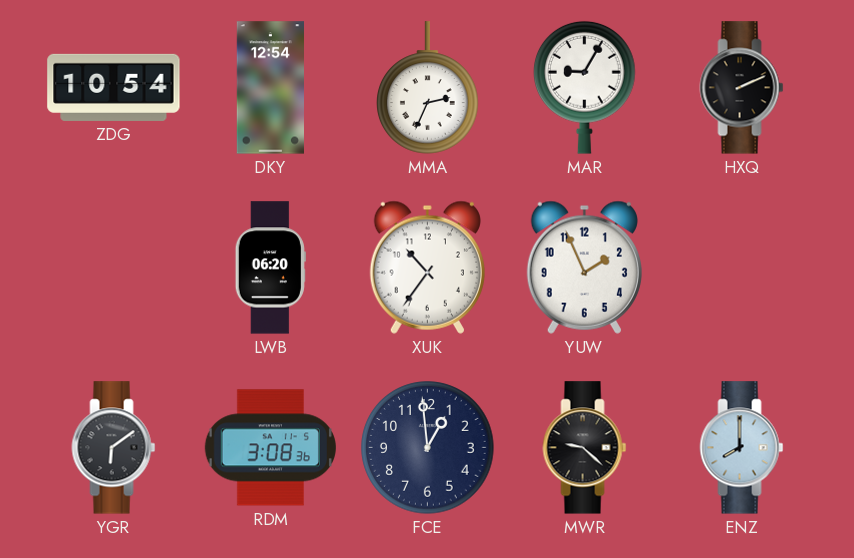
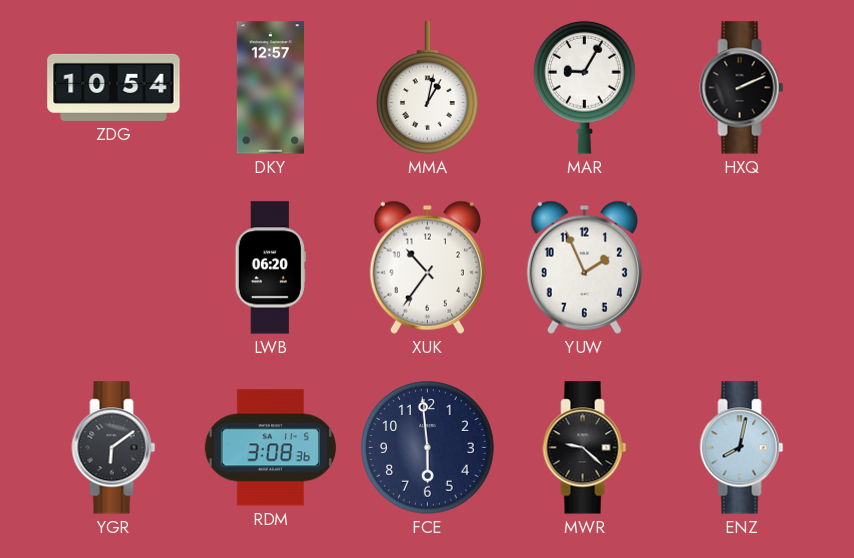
DKY: 12:54 -> 12:57
MMA: 2:34 -> 1:02
FCE: 12:59 -> 5:59
ENZ: 8:00 -> 8:02
